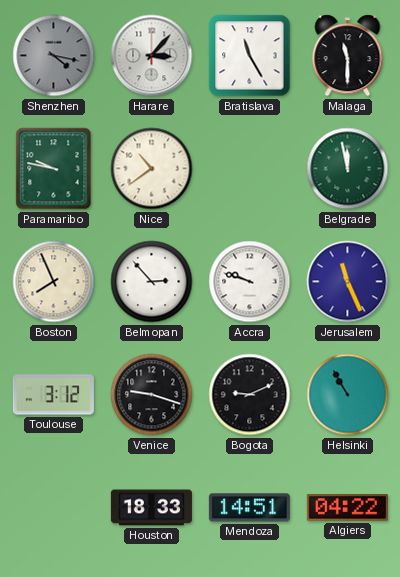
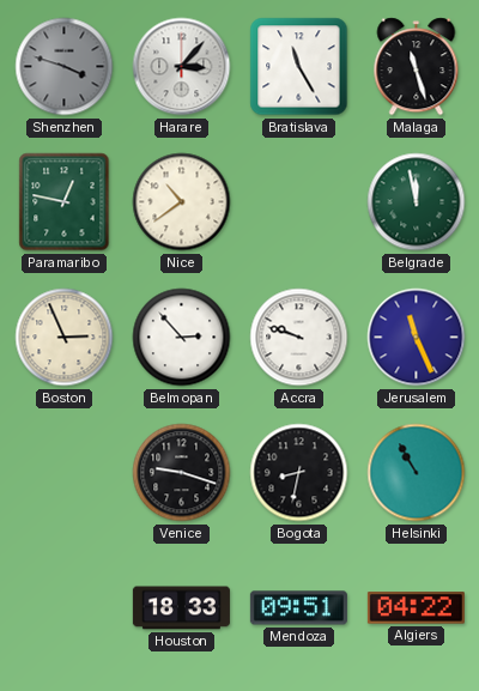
Shenzhen: 4:17 -> 3:48
Malaga: 11:30 -> 11:27
Paramaribo: 9:47 -> 12:47
Boston: 7:56 -> 2:56
Toulouse: 3:12 -> none
Bogota: 9:11 -> 8:32
Mendoza: 14:51 -> 09:51
